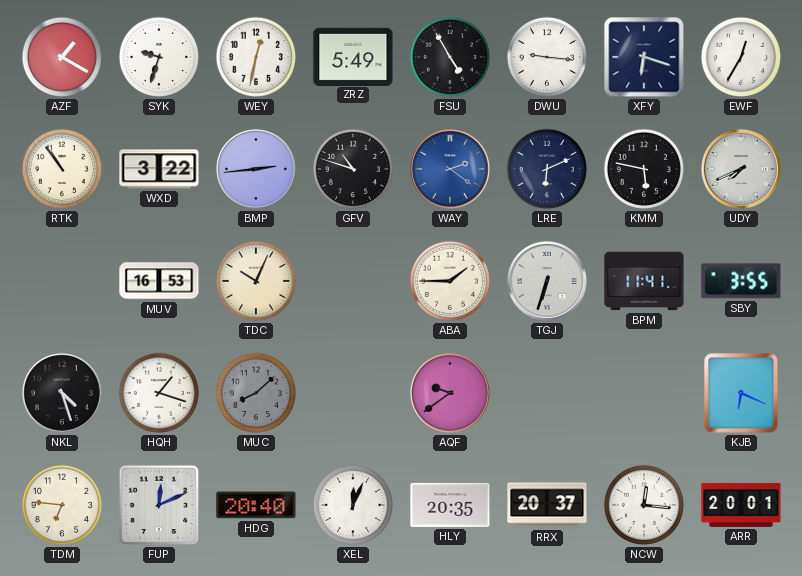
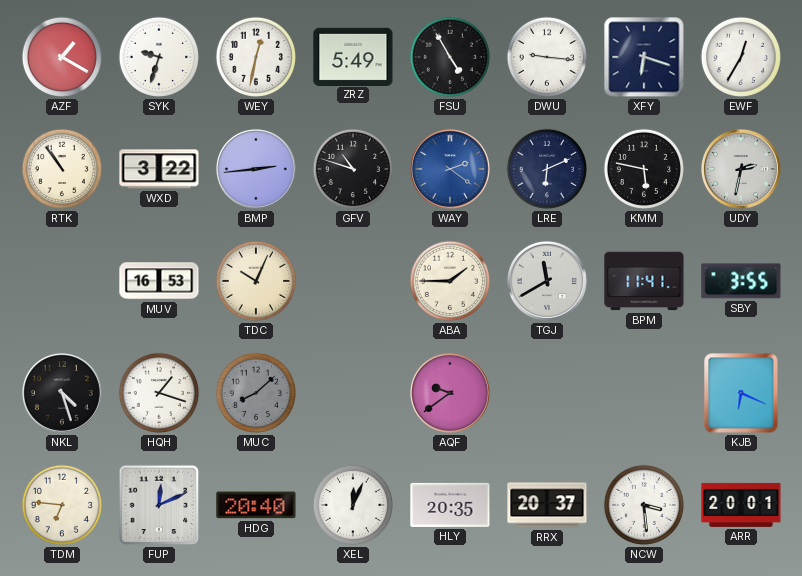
UDY: 7:41 -> 2:32
TGJ: 6:33 -> 11:40
NCW: 12:16 -> 3:29
